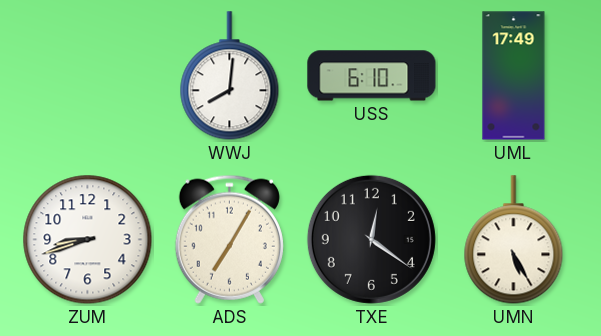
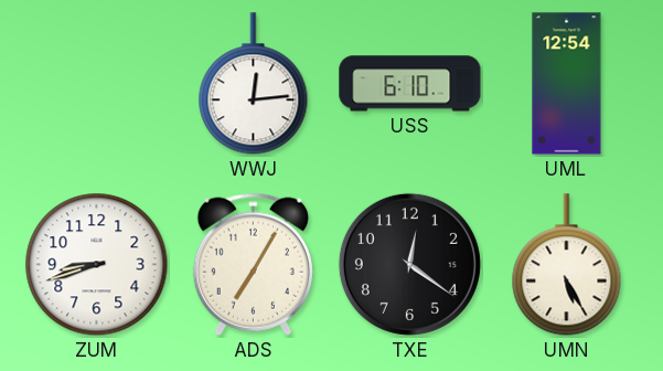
WWJ: 8:01 -> 12:14
UML: 17:49 -> 12:54
